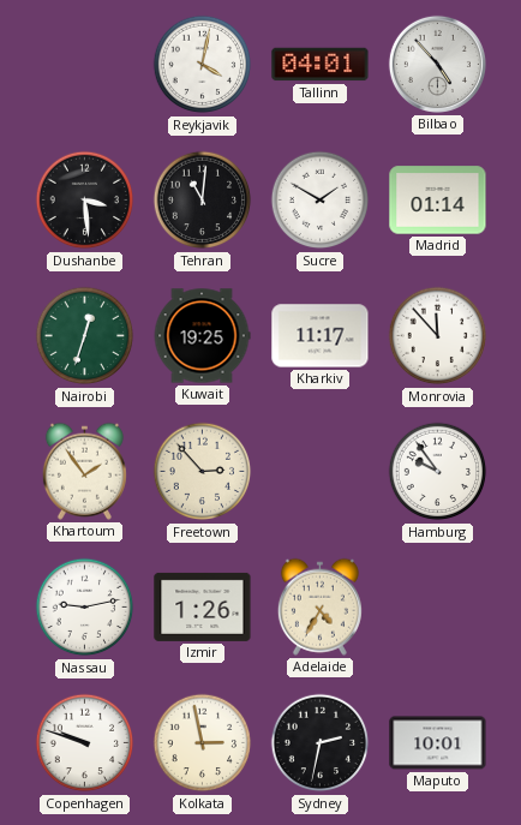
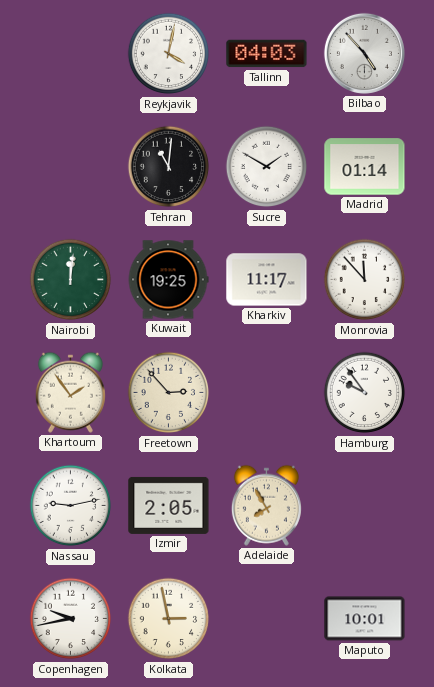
Tallinn: 04:01 -> 04:03
Dushanbe: 3:29 -> none
Nairobi: 12:33 -> 12:01
Izmir: 1:26 -> 2:05
Adelaide: 4:35 -> 7:55
Copenhagen: 9:48 -> 9:43
Sydney: 2:32 -> none
